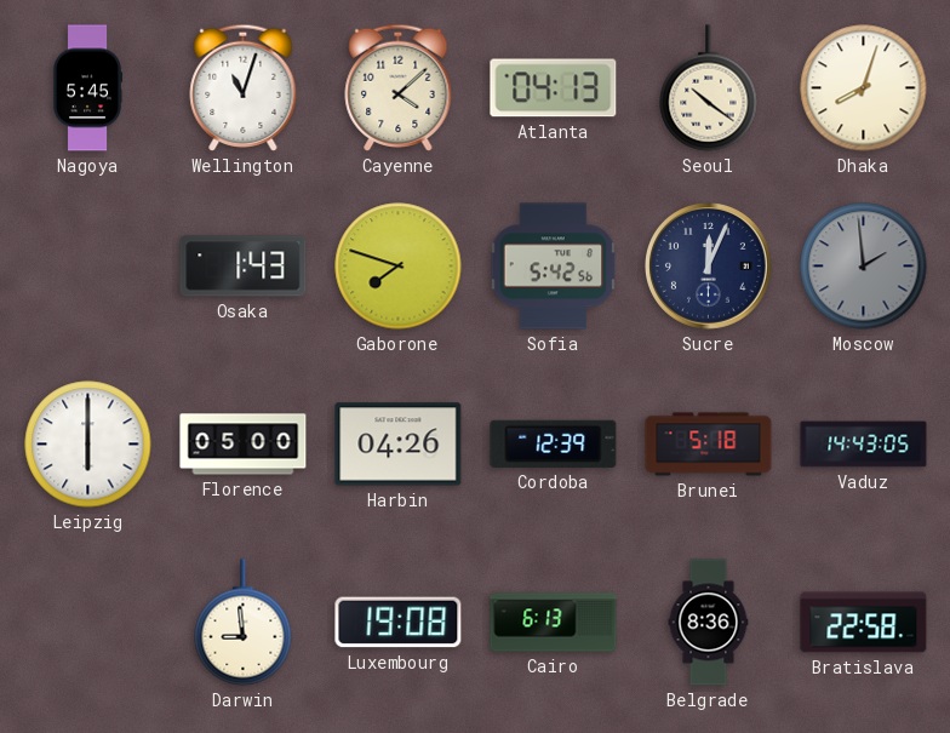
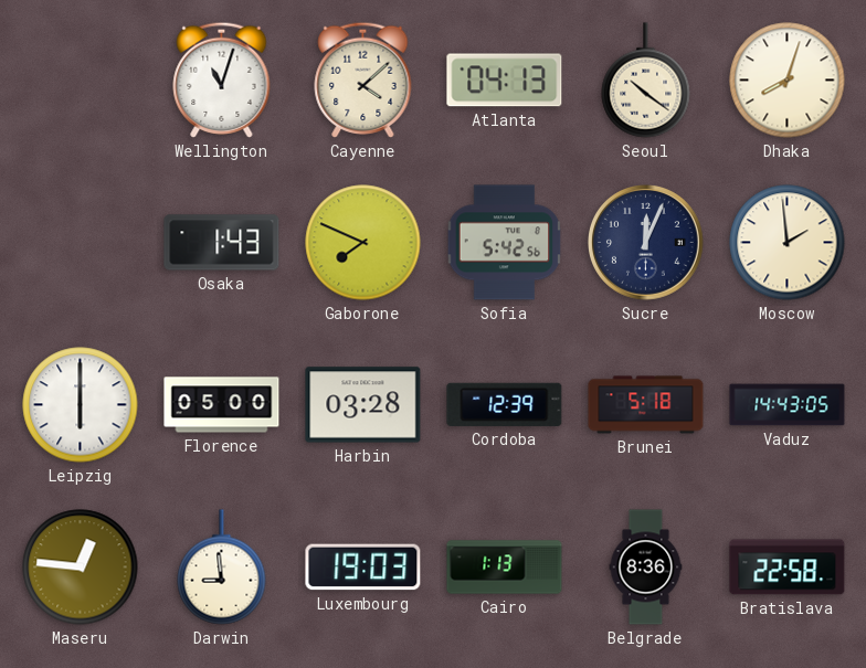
Nagoya: 5:45 -> none
Gaborone: 7:48 -> 7:49
Moscow dial: grey -> cream
Harbin: 04:26 -> 03:28
Maseru: none -> 12:46
Luxembourg: 19:08 -> 19:03
Cairo: 6:13 -> 1:13
